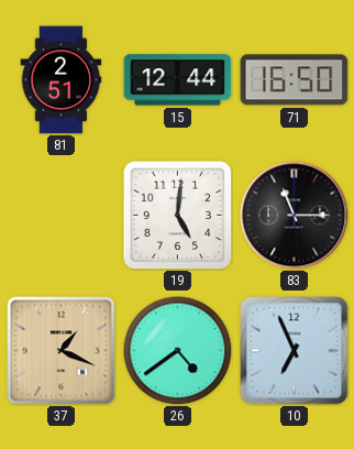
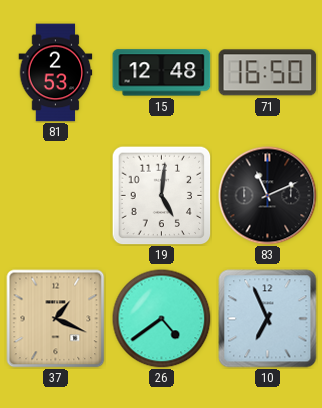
81: 2:51 -> 2:53
15: 12:44 -> 12:48
83: 11:15 -> 11:11
